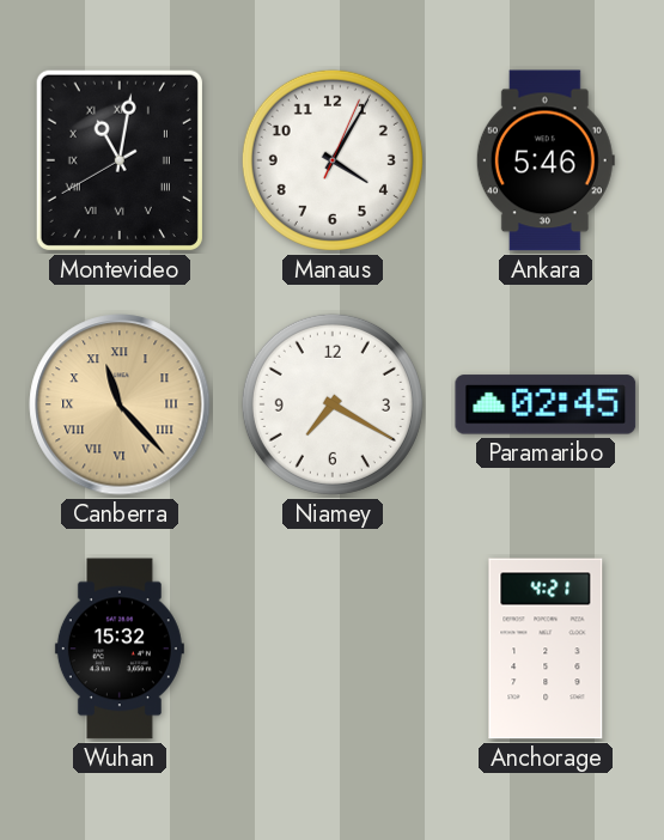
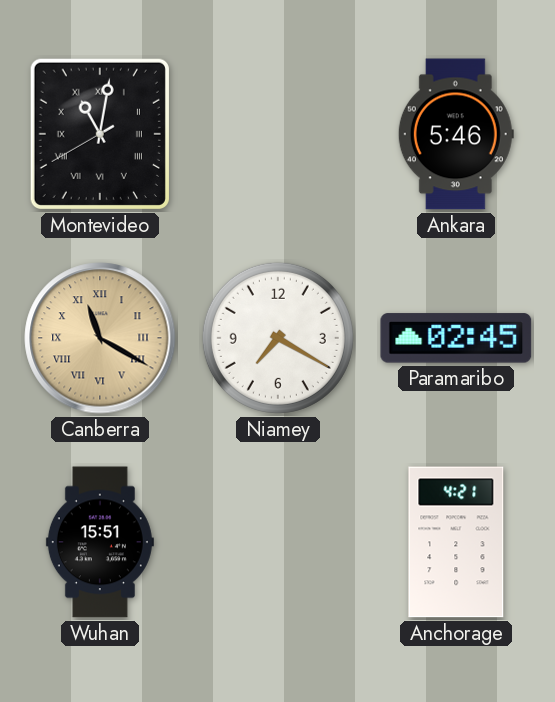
Manaus: 4:05 -> none
Canberra: 11:23 -> 11:20
Wuhan: 15:32 -> 15:51
